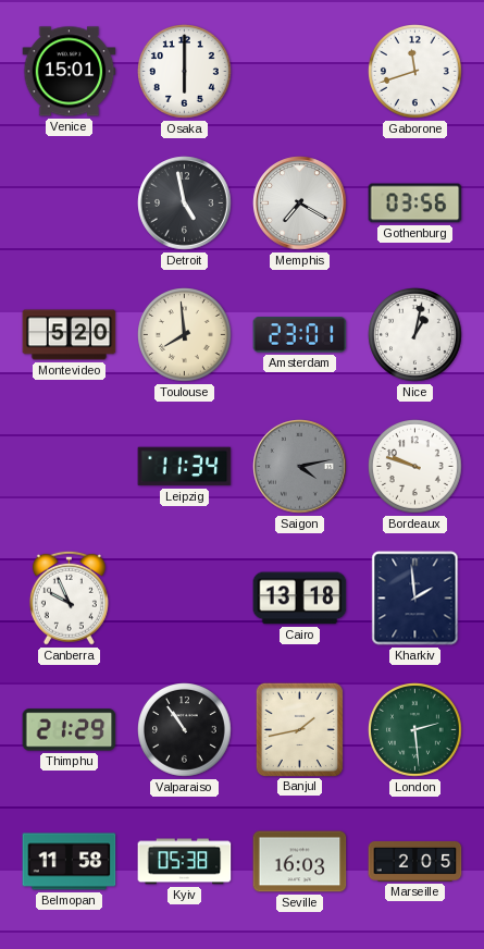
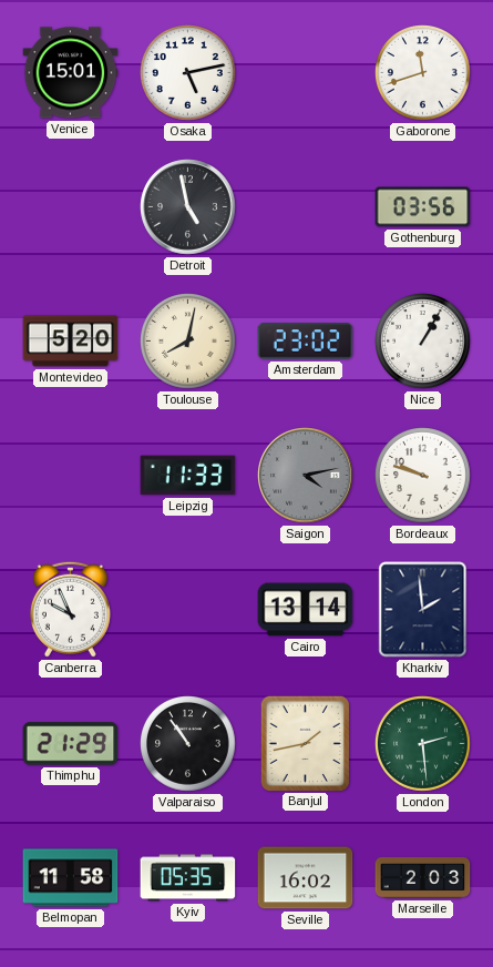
Osaka: 6:00 -> 5:13
Memphis: 7:20 -> none
Toulouse: 7:59 -> 8:02
Amsterdam: 23:01 -> 23:02
Nice: 1:02 -> 1:05
Leipzig: 11:34 -> 11:33
Cairo: 13:18 -> 13:14
Kyiv: 05:38 -> 05:35
Seville: 16:03 -> 16:02
Marseille: 2:05 -> 2:03
